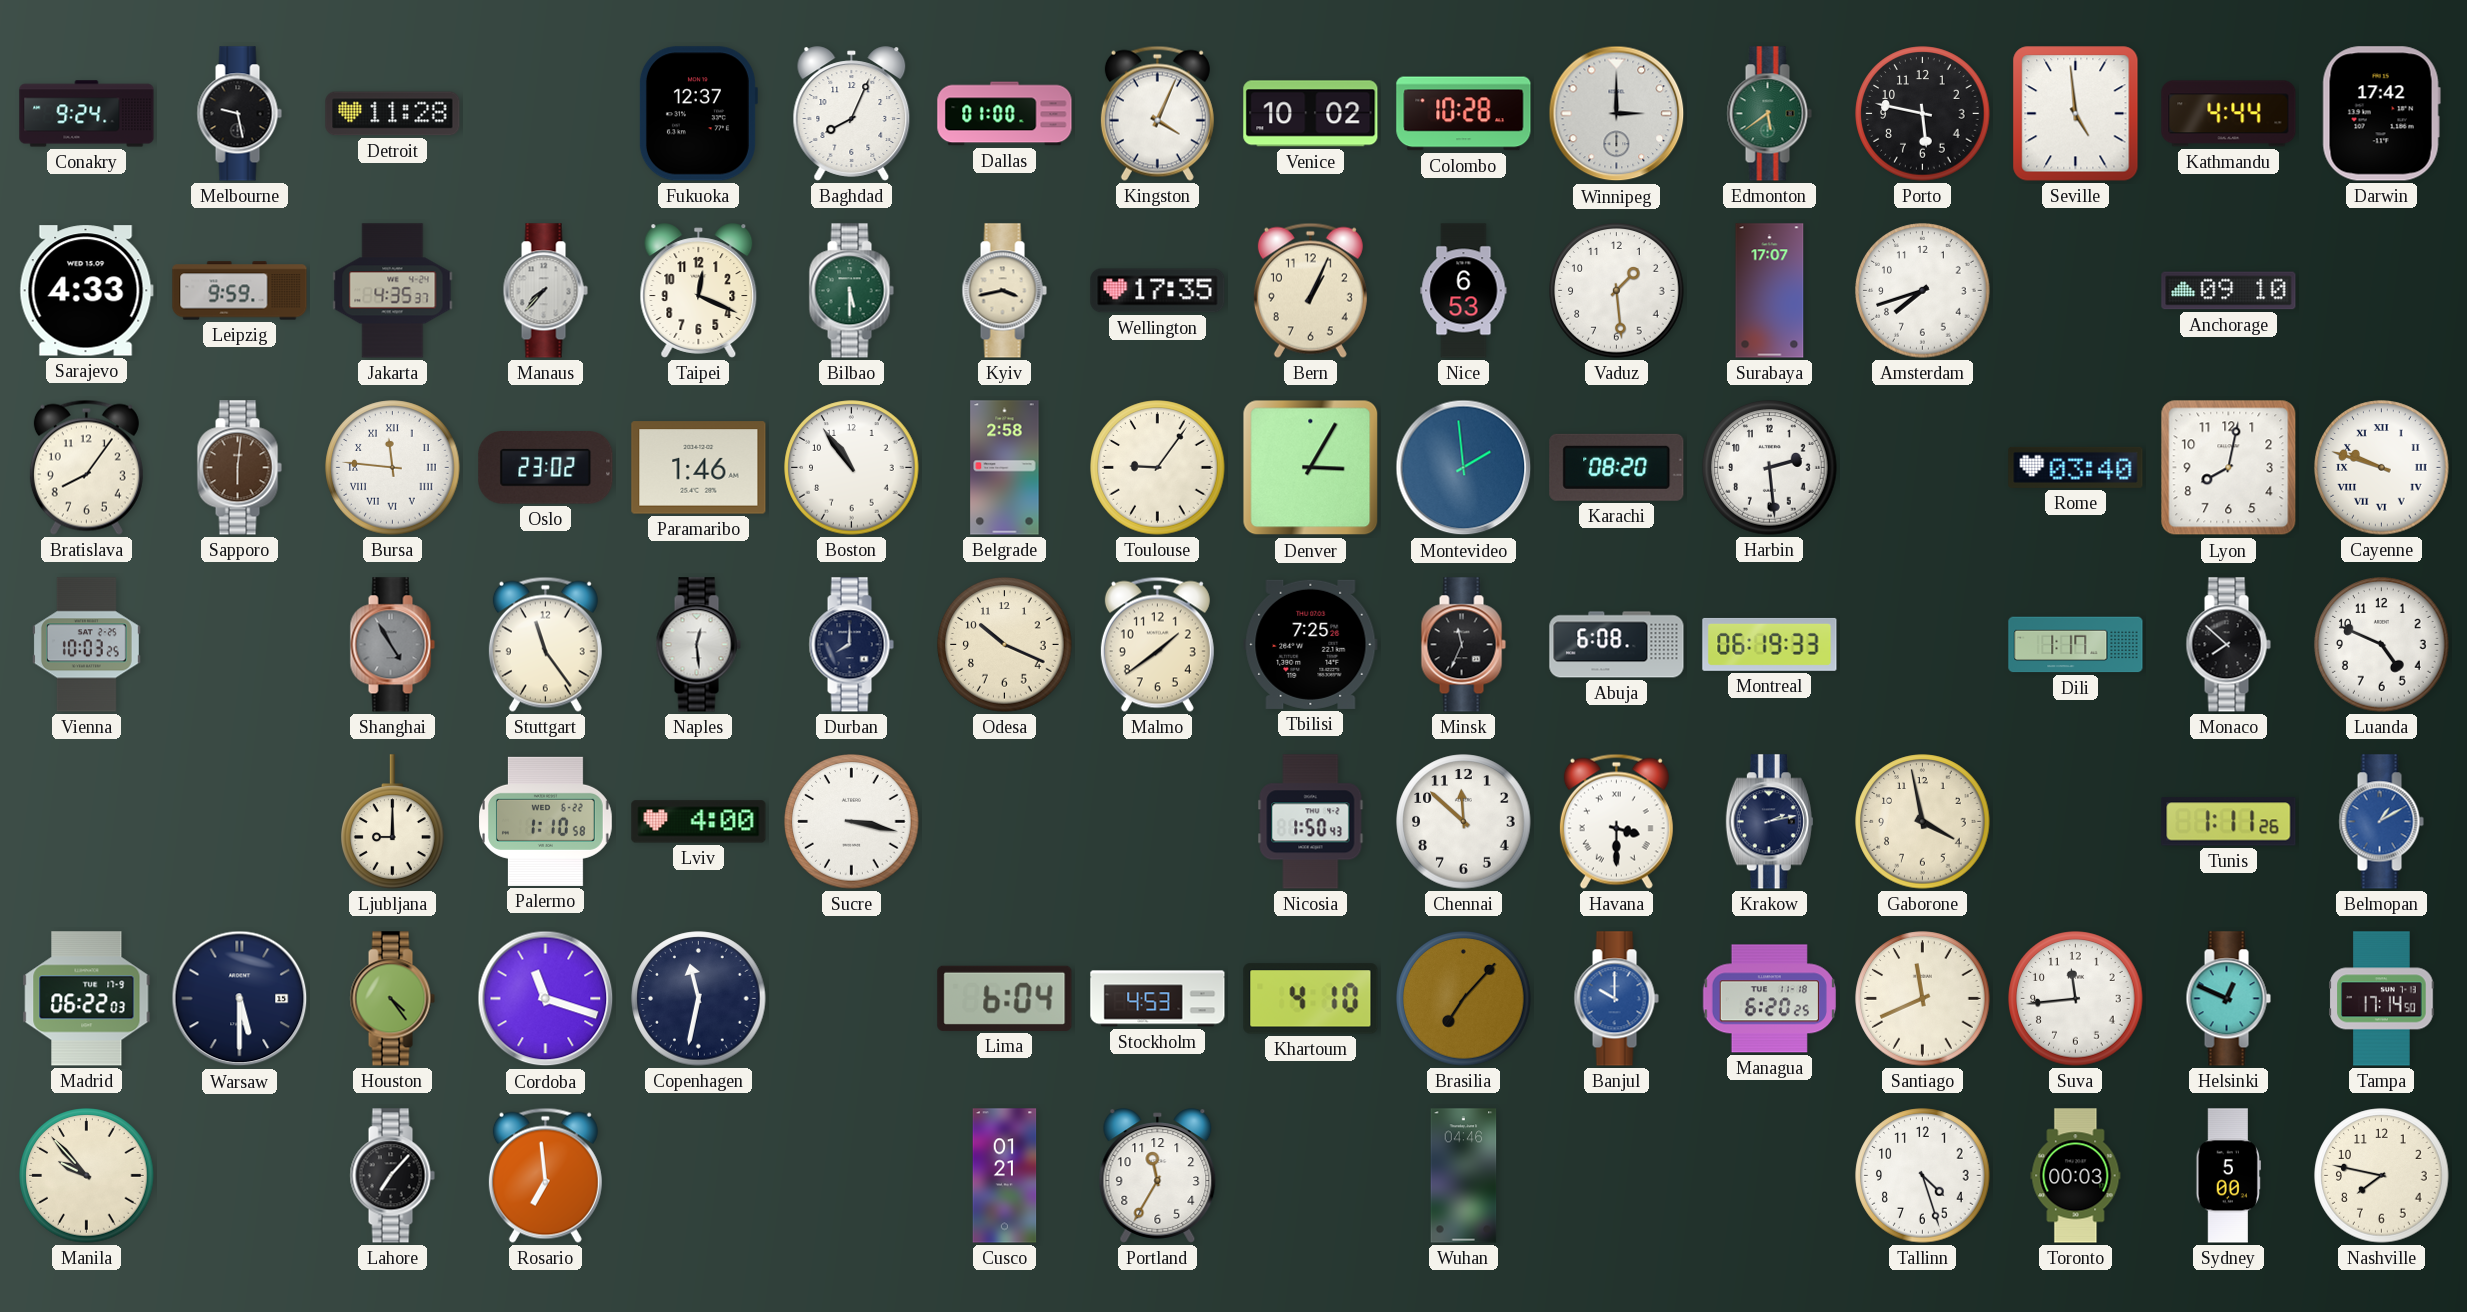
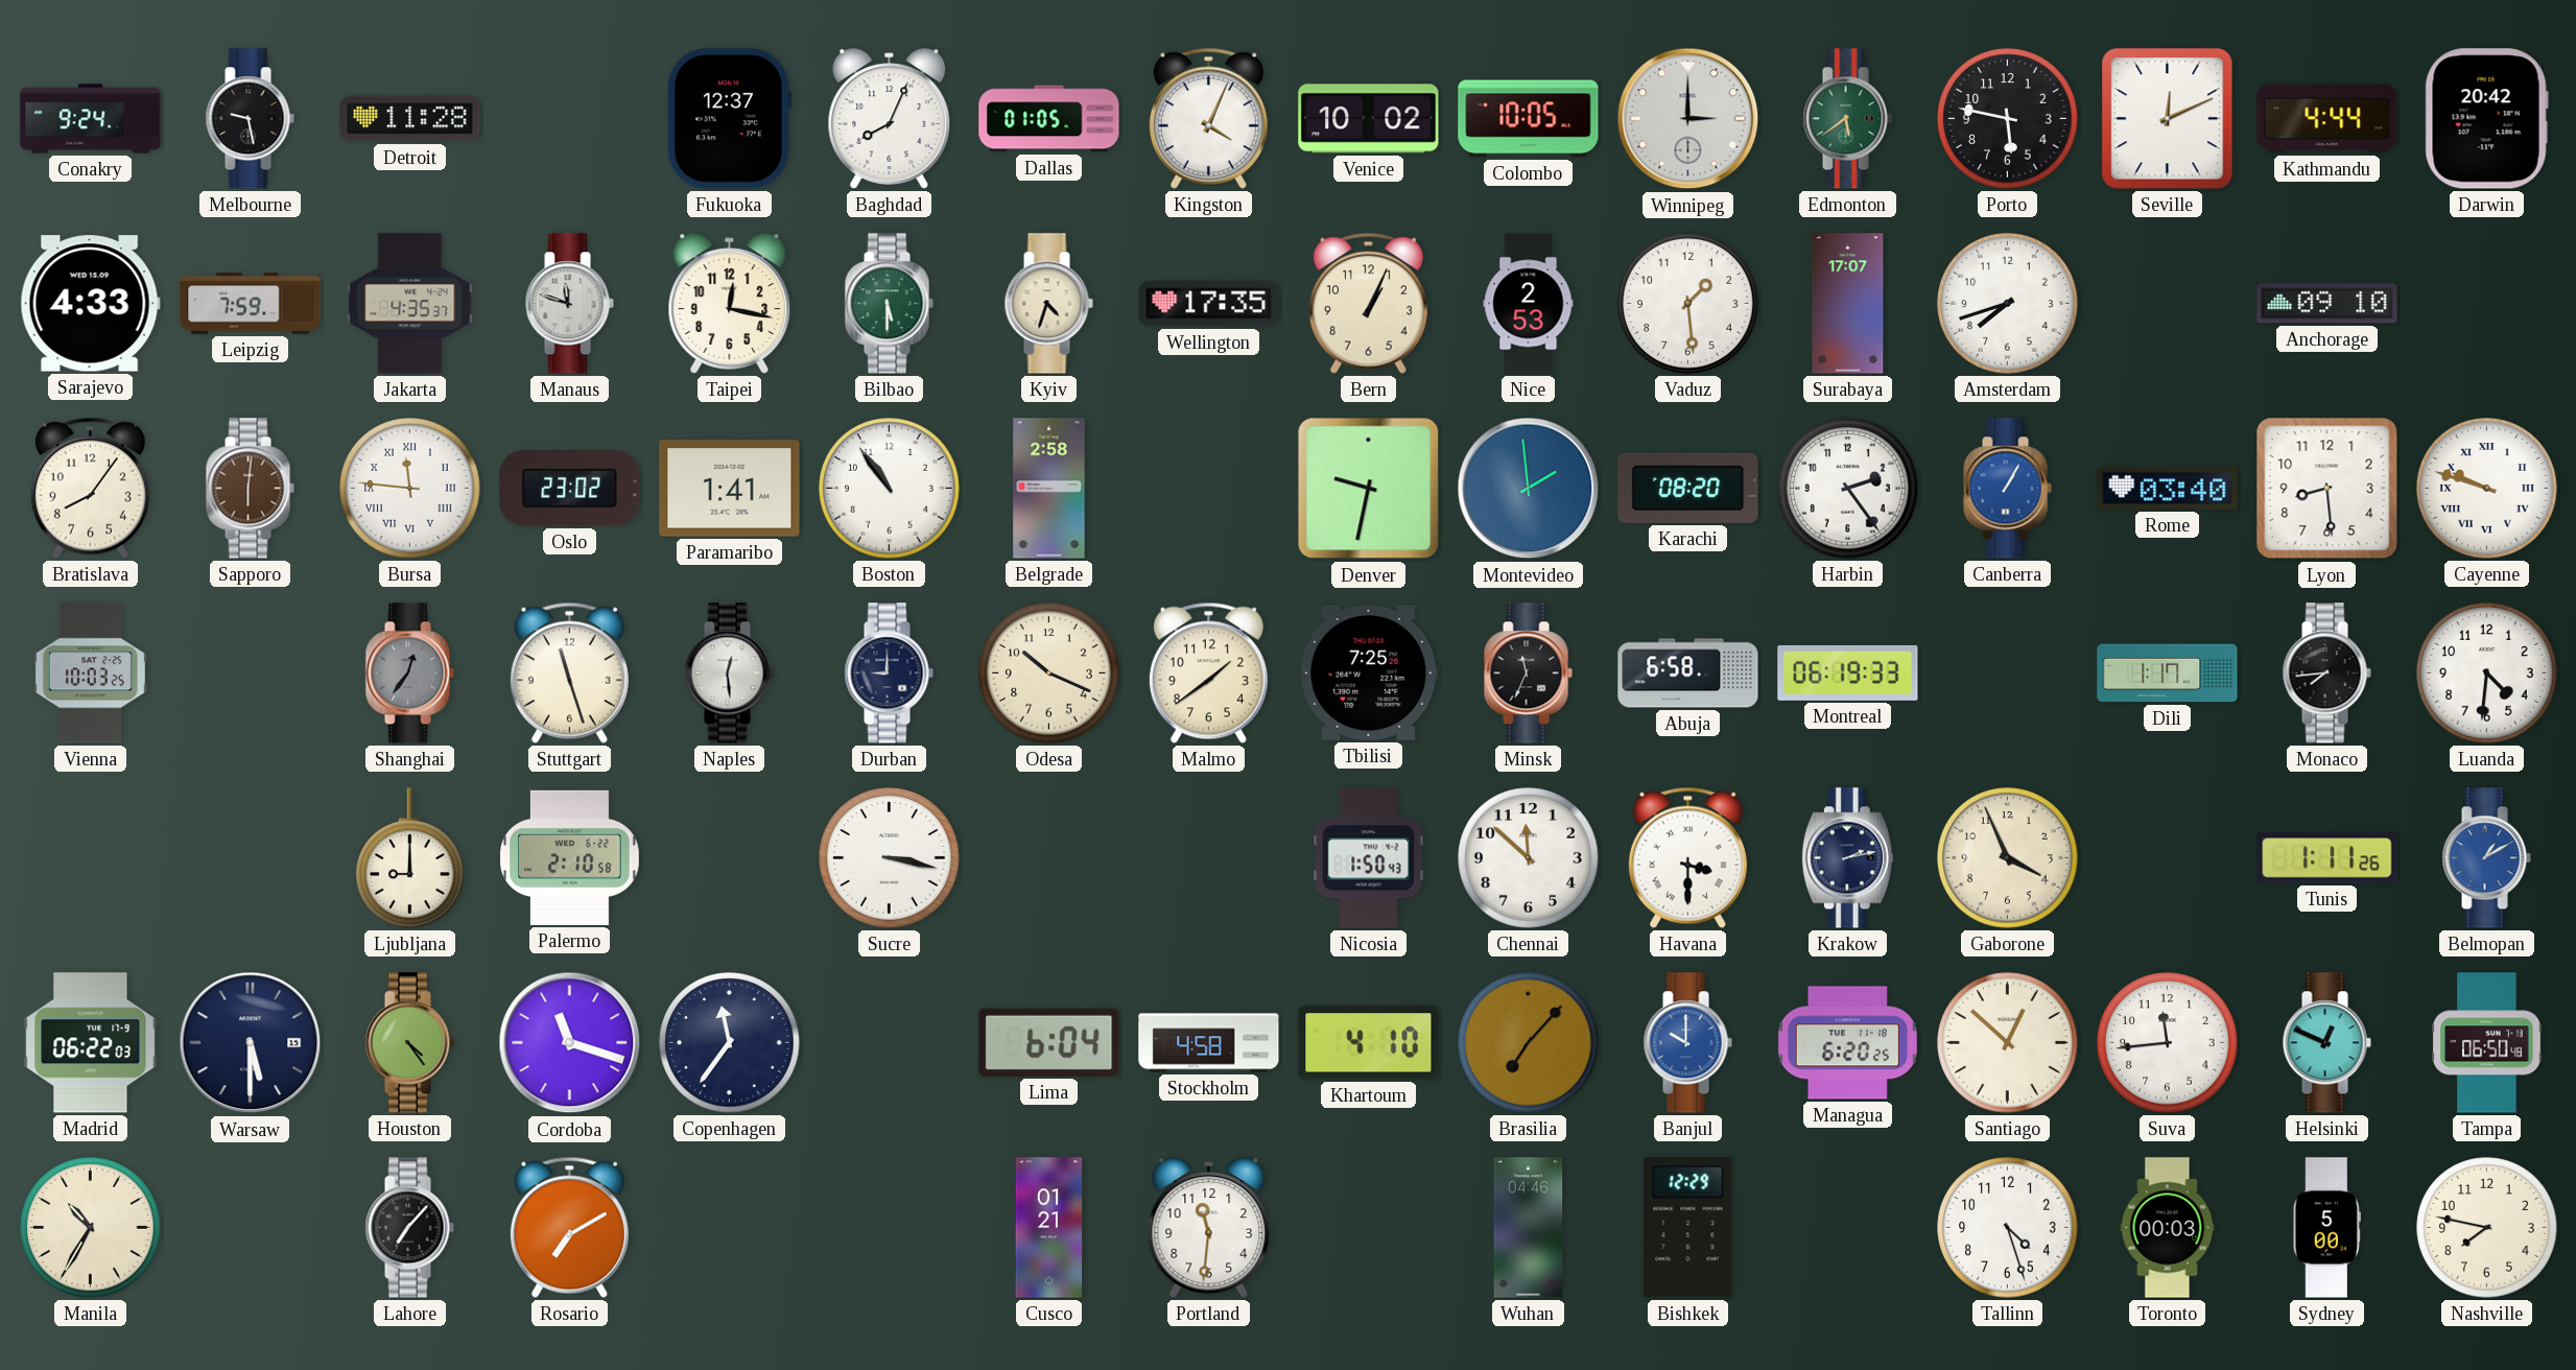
Dallas: 01:00 -> 01:05
Colombo: 10:28 -> 10:05
Seville: 4:59 -> 12:11
Darwin: 17:42 -> 20:42
Leipzig: 9:59 -> 7:59
Manaus: 7:37 -> 11:48
Taipei: 12:19 -> 12:17
Kyiv: 3:43 -> 4:33
Nice: 6:53 -> 2:53
Paramaribo: 1:46 -> 1:41
Toulouse: 9:06 -> none
Denver: 3:05 -> 9:32
Harbin: 2:29 -> 2:24
Canberra: none -> 1:05
Lyon: 8:02 -> 8:29
Shanghai: 4:55 -> 12:36
Stuttgart: 11:24 -> 11:27
Durban: 8:00 -> 9:00
Abuja: 6:08 -> 6:58
Monaco: 7:52 -> 7:44
Luanda: 4:49 -> 4:31
Palermo: 1:10 -> 2:10
Lviv: 4:00 -> none
Gaborone: 3:58 -> 3:56
Copenhagen: 11:32 -> 11:36
Stockholm: 4:53 -> 4:58
Santiago: 11:41 -> 12:52
Tampa: 17:14 -> 06:50
Manila: 9:53 -> 10:35
Rosario: 6:59 -> 7:10
Portland: 11:35 -> 11:31
Bishkek: none -> 12:29
